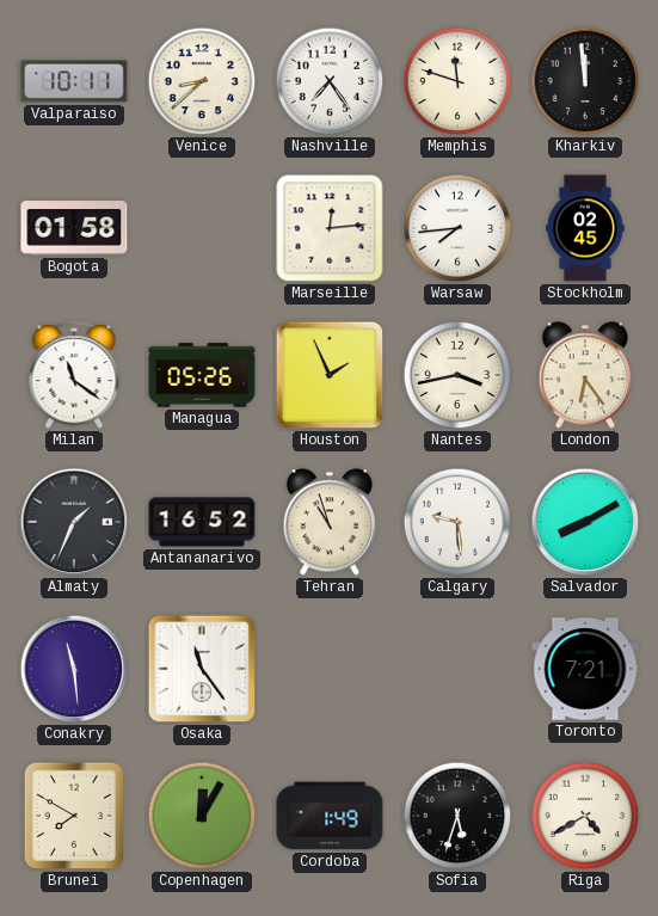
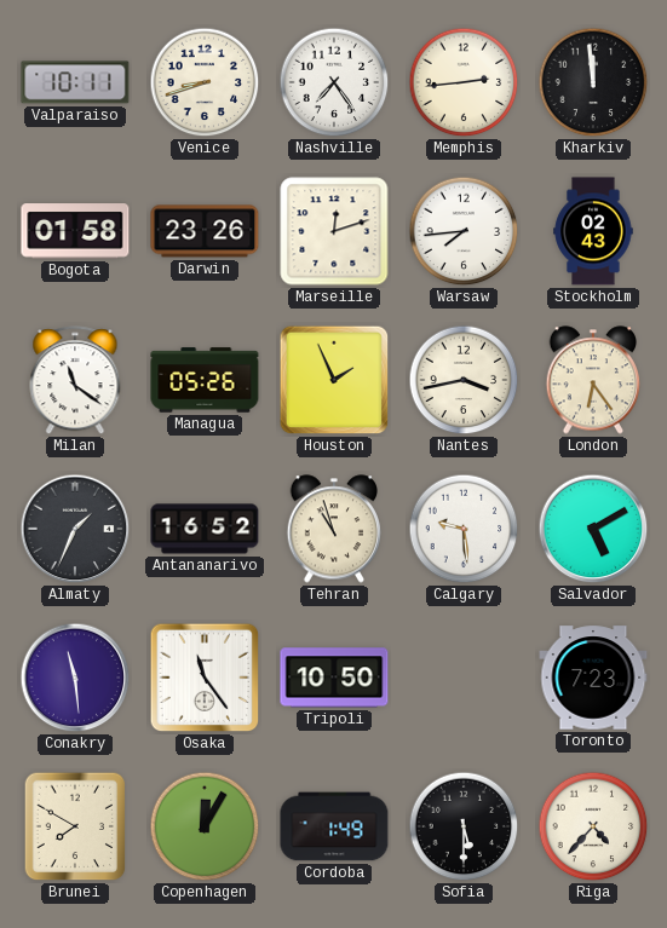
Venice: 8:38 -> 8:42
Memphis: 11:48 -> 2:44
Darwin: none -> 23:26
Marseille: 12:14 -> 12:12
Stockholm: 02:45 -> 02:43
Salvador: 8:10 -> 5:10
Tripoli: none -> 10:50
Toronto: 7:21 -> 7:23
Sofia: 5:33 -> 5:30
Riga: 4:40 -> 4:37
